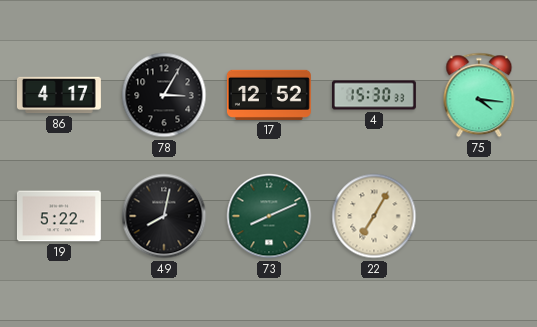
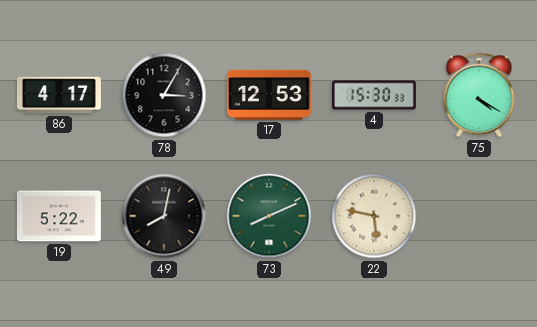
17: 12:52 -> 12:53
75: 4:16 -> 4:20
22: 7:05 -> 5:47
